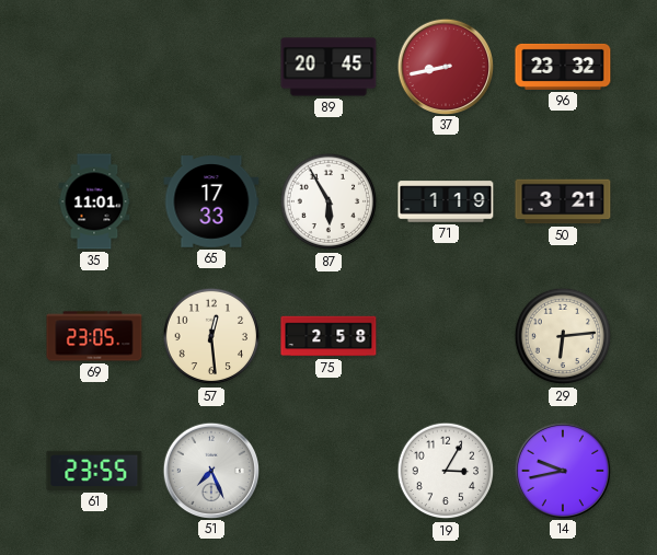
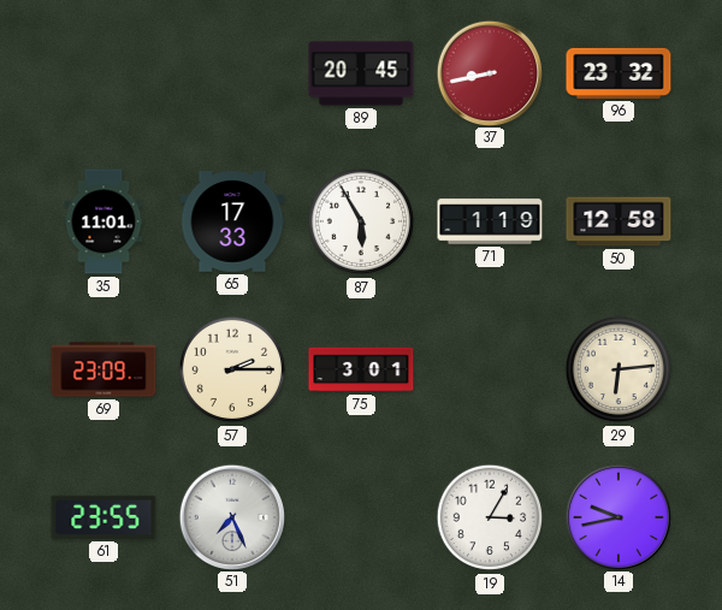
50: 3:21 -> 12:58
69: 23:05 -> 23:09
57: 12:29 -> 2:15
75: 2:58 -> 3:01
